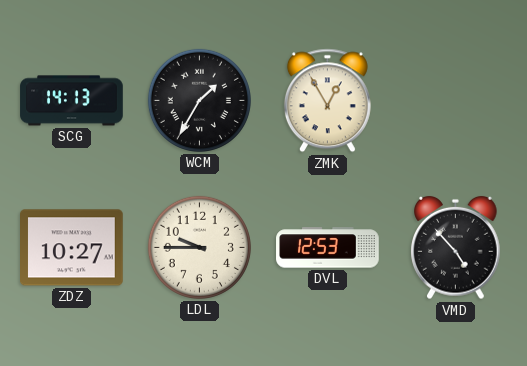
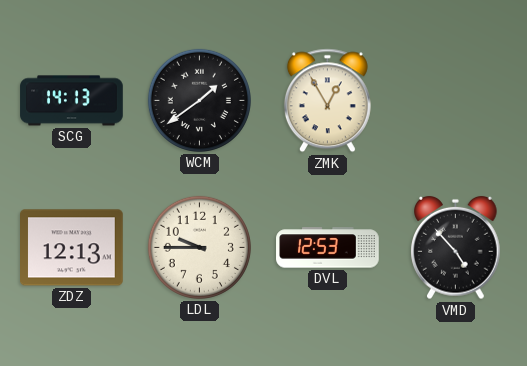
WCM: 1:35 -> 1:39
ZDZ: 10:27 -> 12:13
